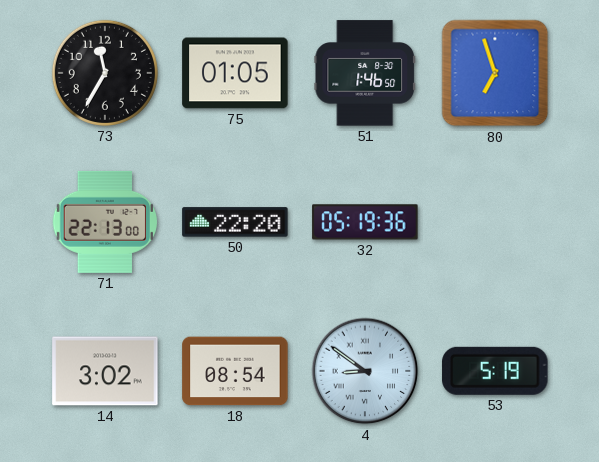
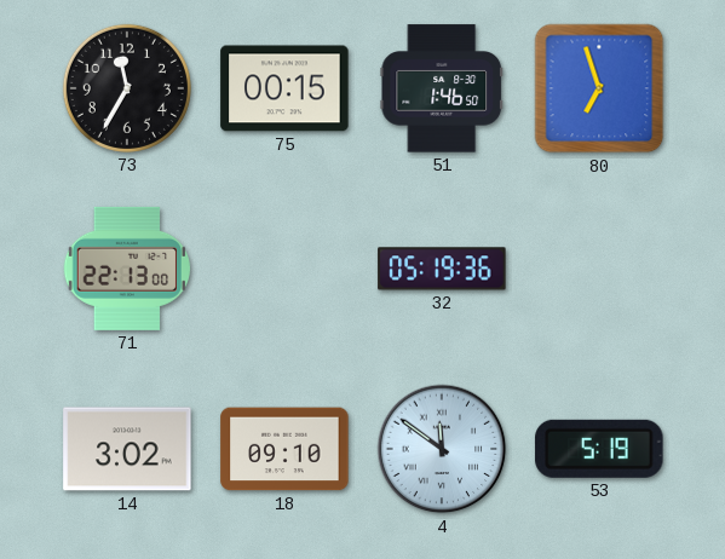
75: 01:05 -> 00:15
50: 22:20 -> none
18: 08:54 -> 09:10
4: 8:51 -> 11:51
